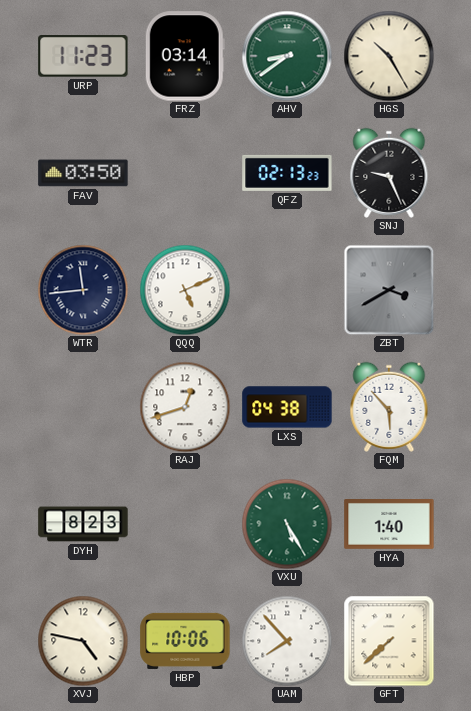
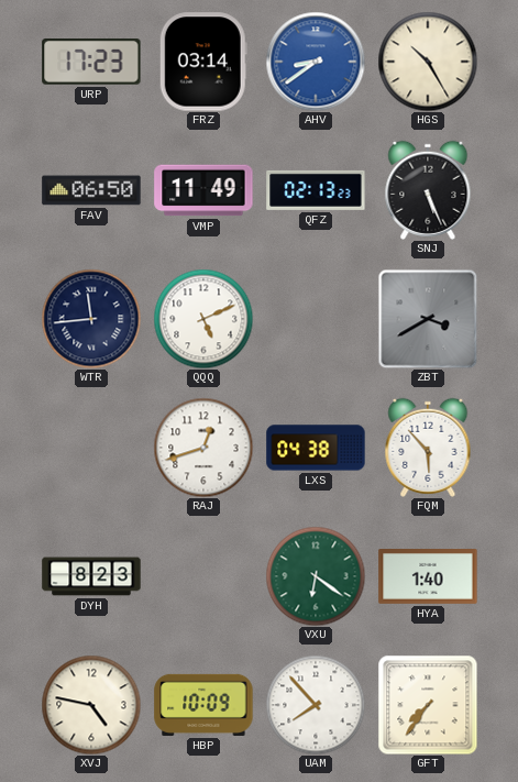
URP: 11:23 -> 17:23
AHV dial: green -> blue
FAV: 03:50 -> 06:50
VMP: none -> 11:49
SNJ: 9:26 -> 5:26
VXU: 5:25 -> 6:21
HBP: 10:06 -> 10:09
GFT: 7:38 -> 7:36
